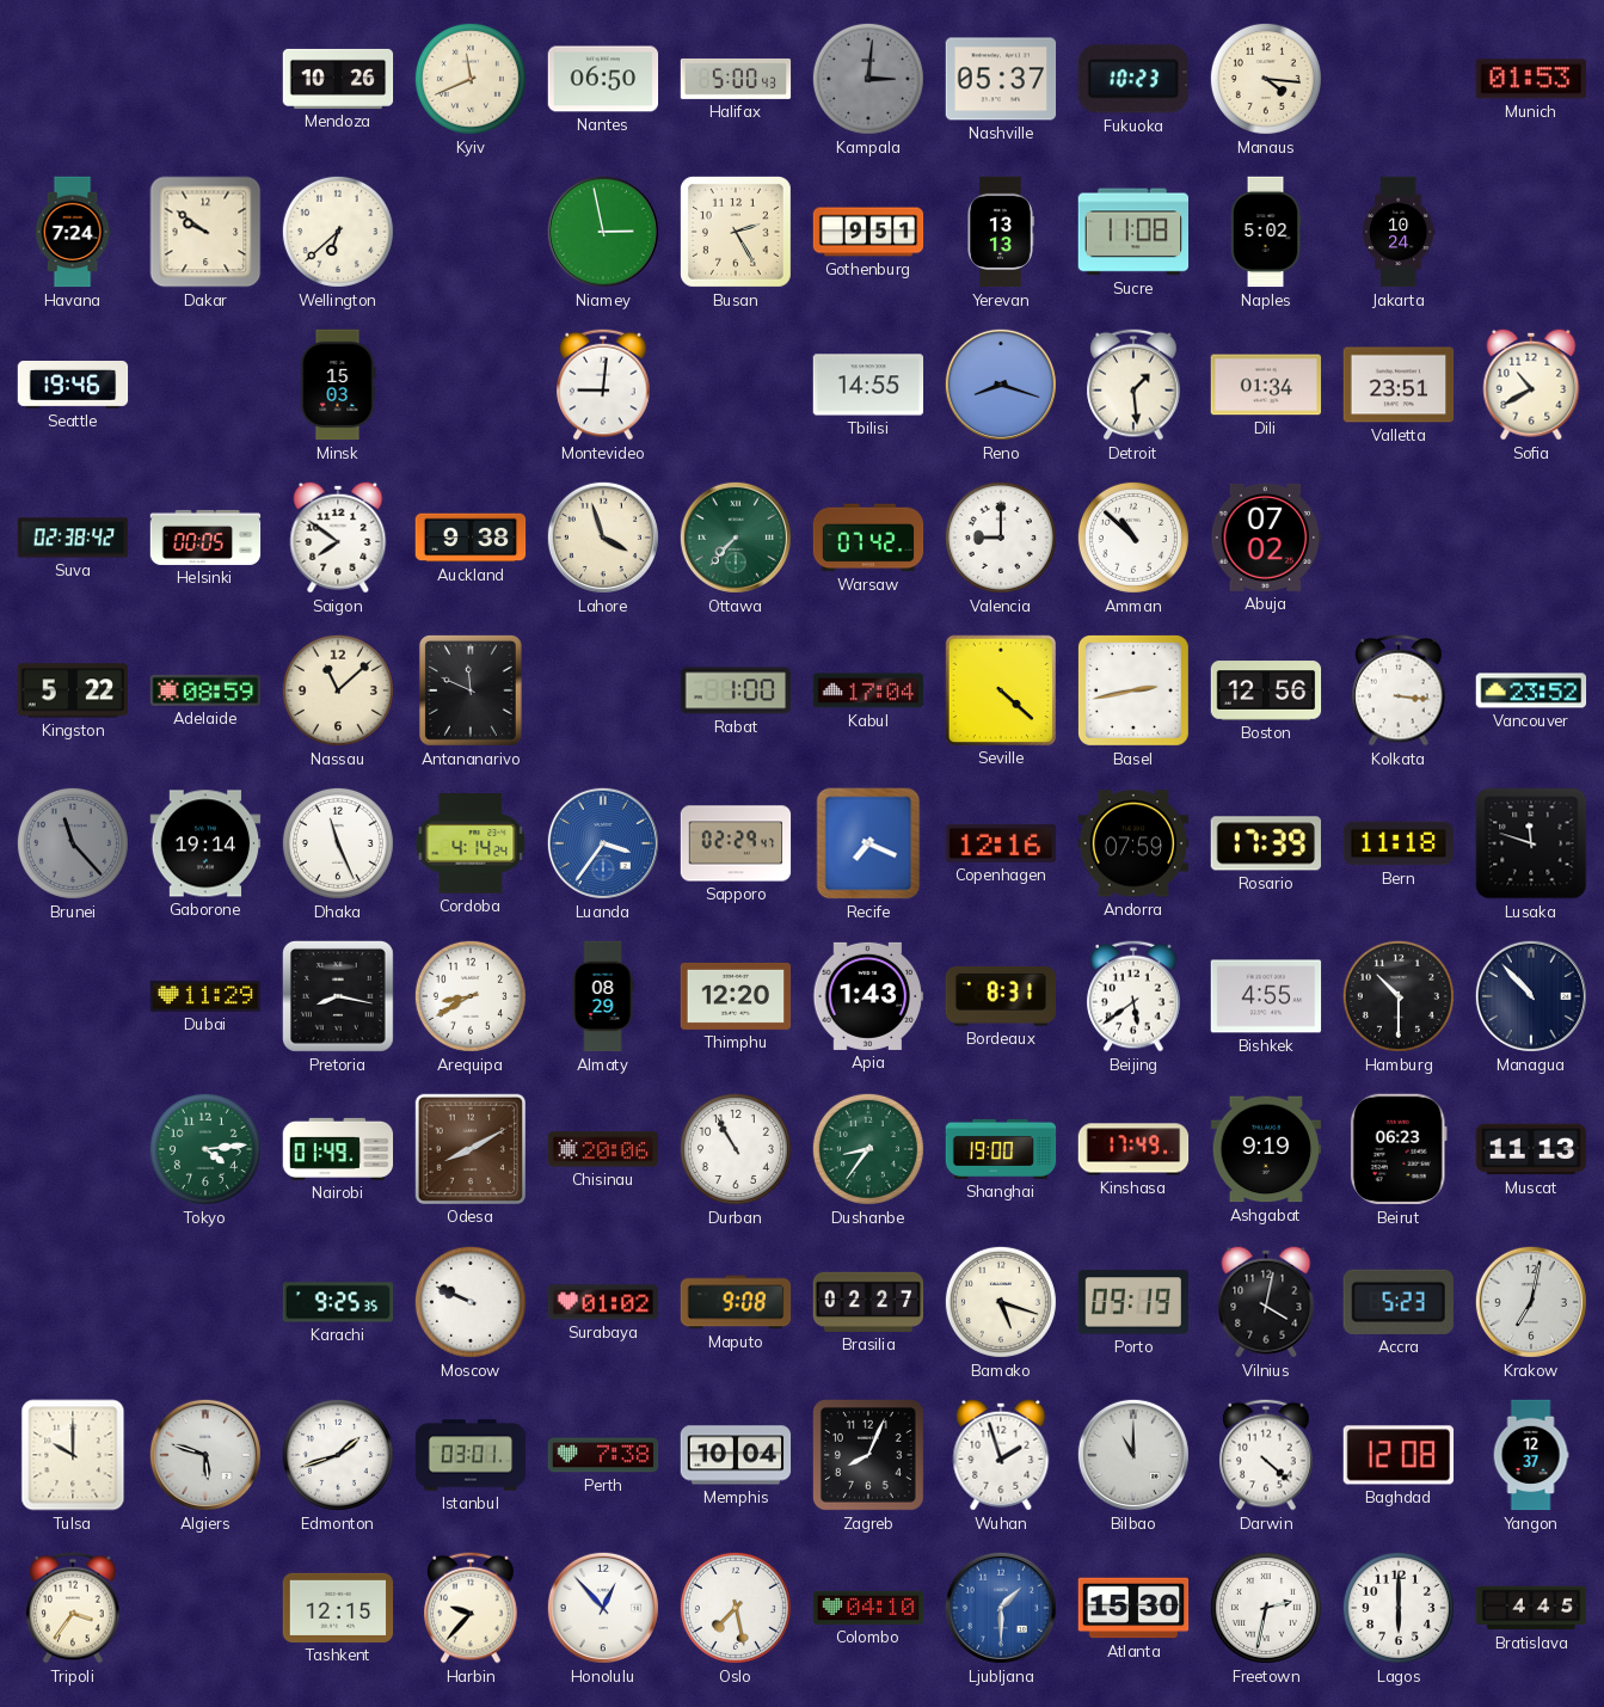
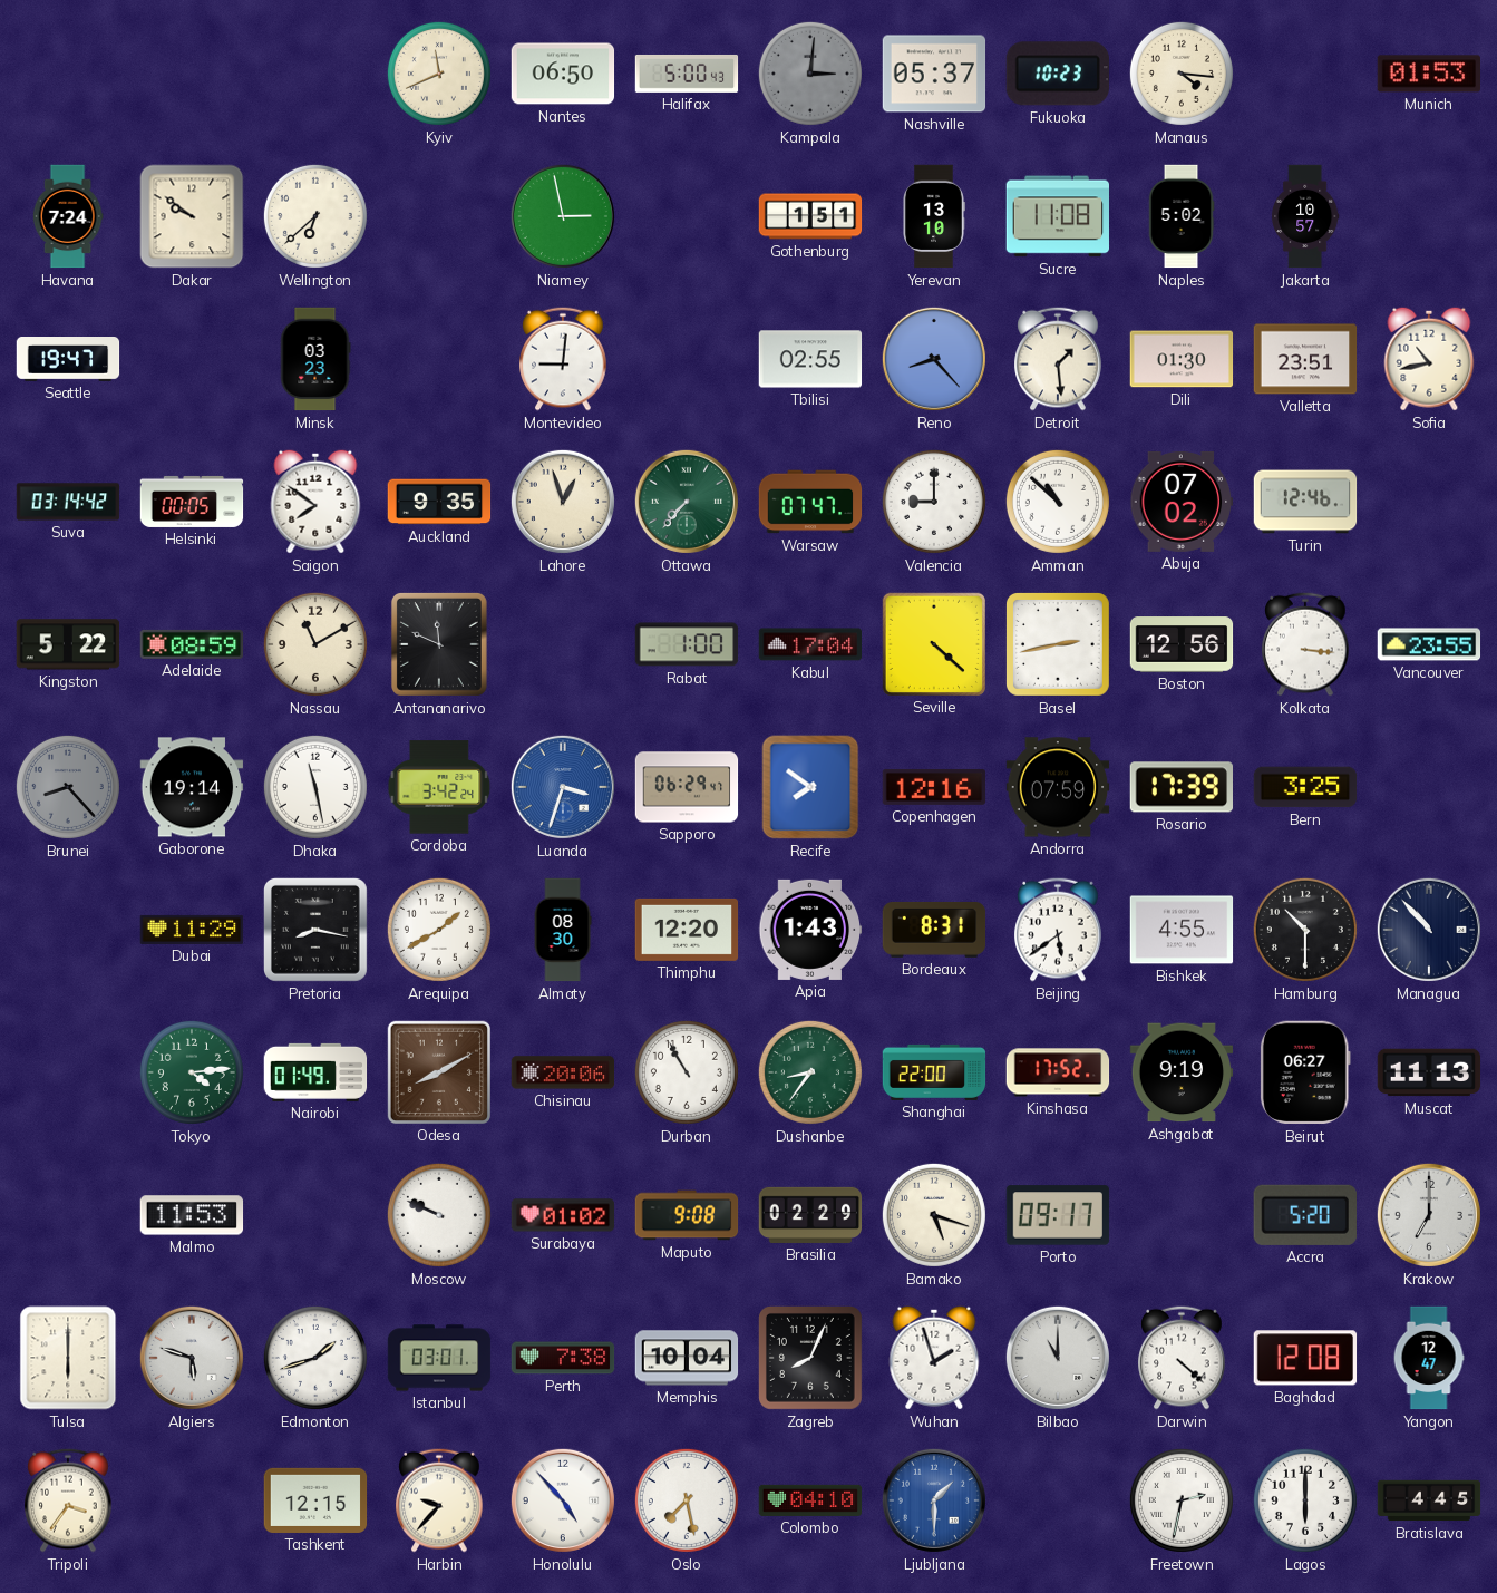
Mendoza: 10:26 -> none
Busan: 2:25 -> none
Gothenburg: 9:51 -> 1:51
Yerevan: 13:13 -> 13:10
Jakarta: 10:24 -> 10:57
Seattle: 19:46 -> 19:47
Minsk: 15:03 -> 03:23
Tbilisi: 14:55 -> 02:55
Reno: 8:18 -> 8:23
Dili: 01:34 -> 01:30
Sofia: 10:40 -> 10:43
Suva: 02:38 -> 03:14
Auckland: 9:38 -> 9:35
Lahore: 3:57 -> 12:57
Warsaw: 07:42 -> 07:47
Turin: none -> 12:46
Nassau: 11:08 -> 11:10
Vancouver: 23:52 -> 23:55
Brunei: 11:23 -> 8:23
Dhaka: 11:26 -> 11:28
Cordoba: 4:14 -> 3:42
Luanda: 3:36 -> 3:33
Sapporo: 02:29 -> 06:29
Recife: 7:19 -> 7:51
Bern: 11:18 -> 3:25
Lusaka: 11:48 -> none
Arequipa: 8:40 -> 1:40
Almaty: 08:29 -> 08:30
Shanghai: 19:00 -> 22:00
Kinshasa: 17:49 -> 17:52
Beirut: 06:23 -> 06:27
Malmo: none -> 11:53
Karachi: 9:25 -> none
Brasilia: 02:27 -> 02:29
Porto: 09:19 -> 09:17
Vilnius: 4:02 -> none
Accra: 5:23 -> 5:20
Krakow: 7:02 -> 7:00
Tulsa: 10:00 -> 6:00
Yangon: 12:37 -> 12:47
Honolulu: 12:53 -> 4:53
Atlanta: 15:30 -> none
